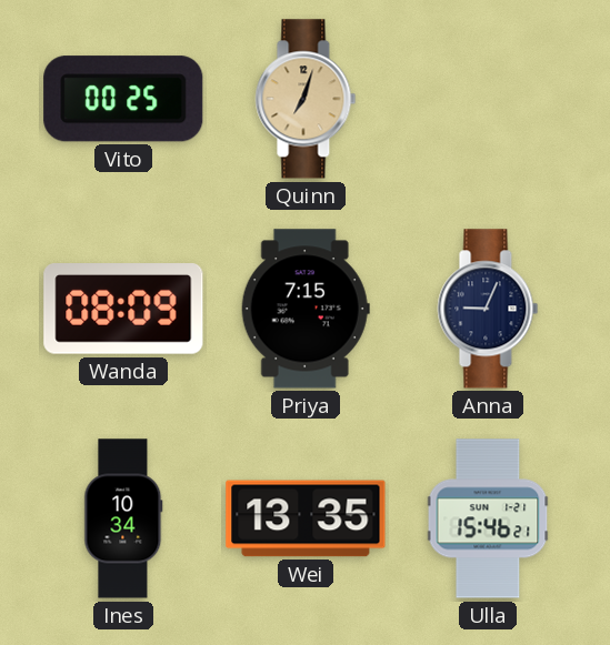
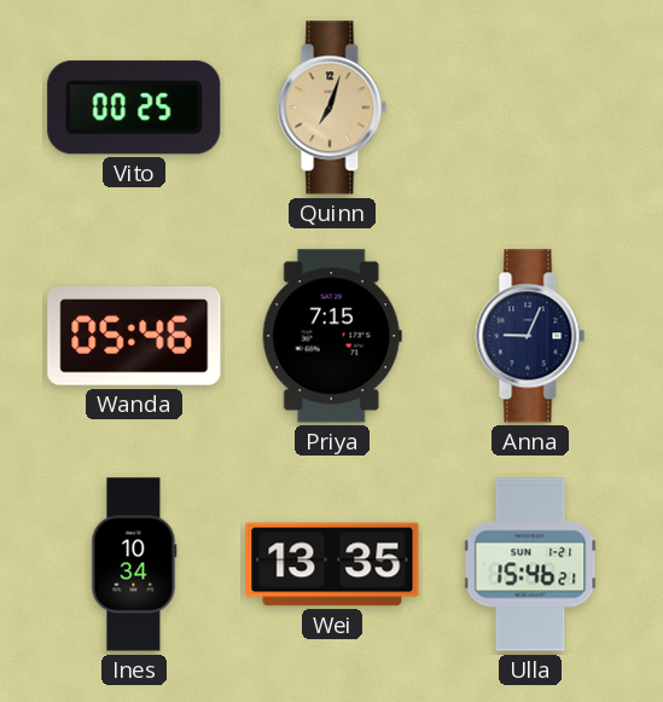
Wanda: 08:09 -> 05:46
